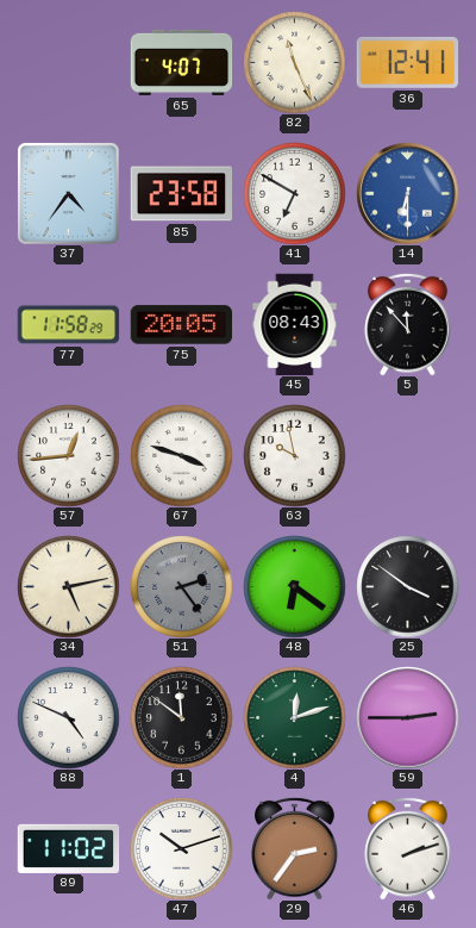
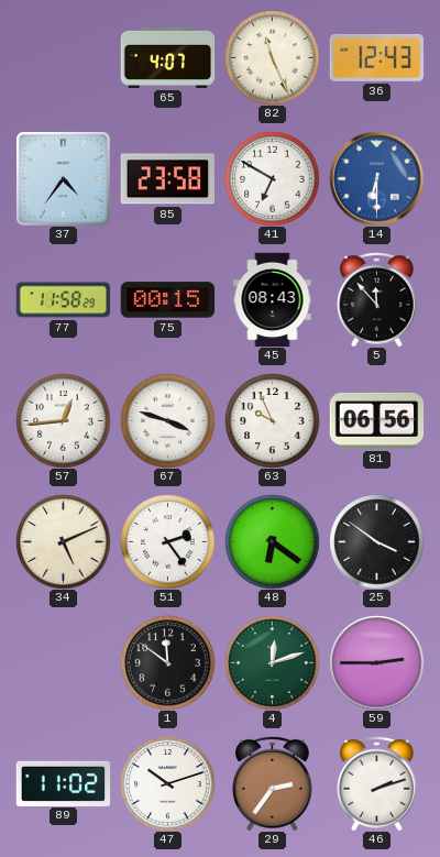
36: 12:41 -> 12:43
75: 20:05 -> 00:15
63: 9:58 -> 9:56
81: none -> 06:56
34: 5:13 -> 5:11
51 dial: grey -> white
88: 4:49 -> none
